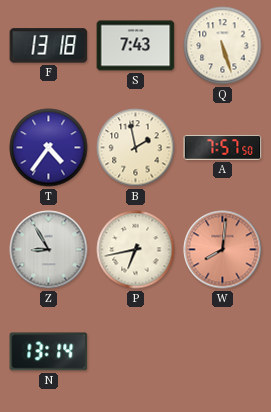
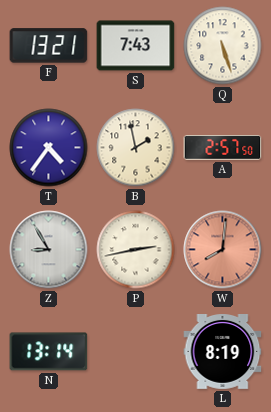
F: 13:18 -> 13:21
A: 7:57 -> 2:57
P: 6:43 -> 2:43
L: none -> 8:19
